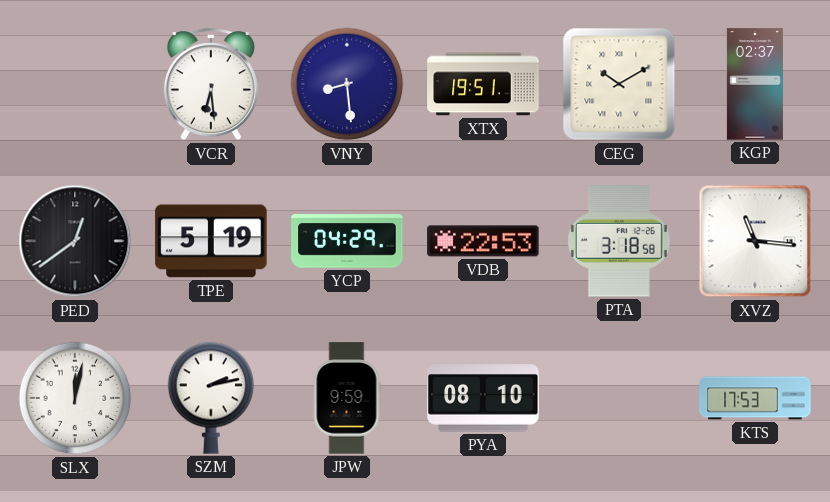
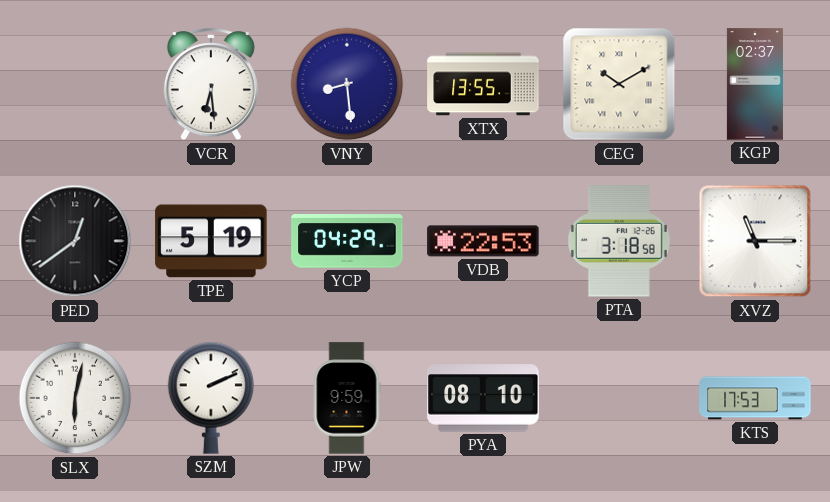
XTX: 19:51 -> 13:55
XVZ: 11:16 -> 11:15
SLX: 12:02 -> 6:02
SZM: 2:13 -> 2:11
